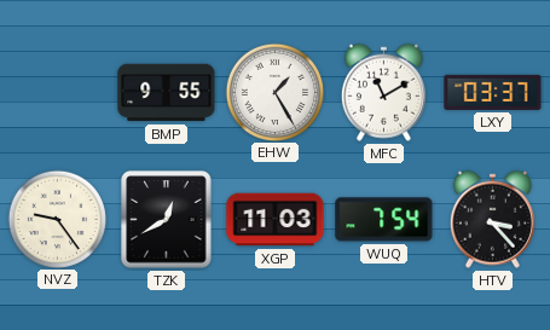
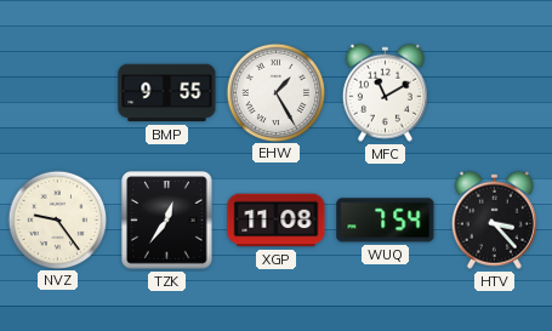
LXY: 03:37 -> none
TZK: 12:40 -> 12:36
XGP: 11:03 -> 11:08
